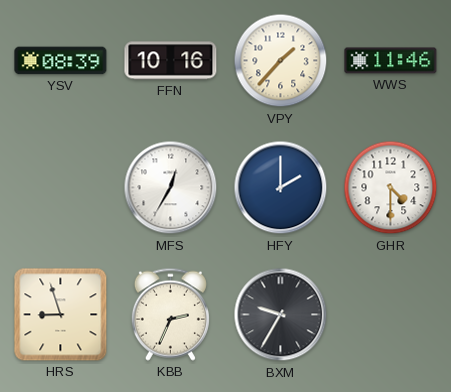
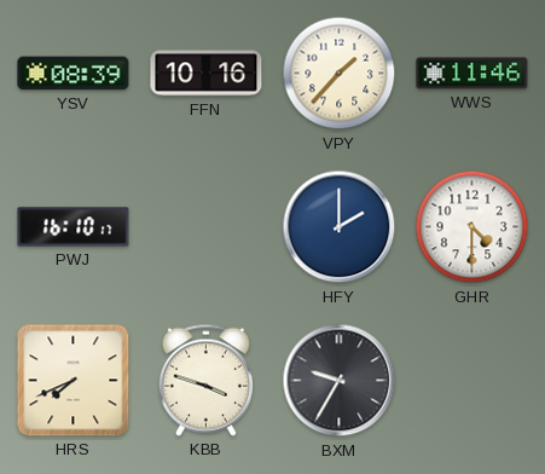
PWJ: none -> 16:10
MFS: 12:35 -> none
HRS: 8:57 -> 7:41
KBB: 2:34 -> 3:48
